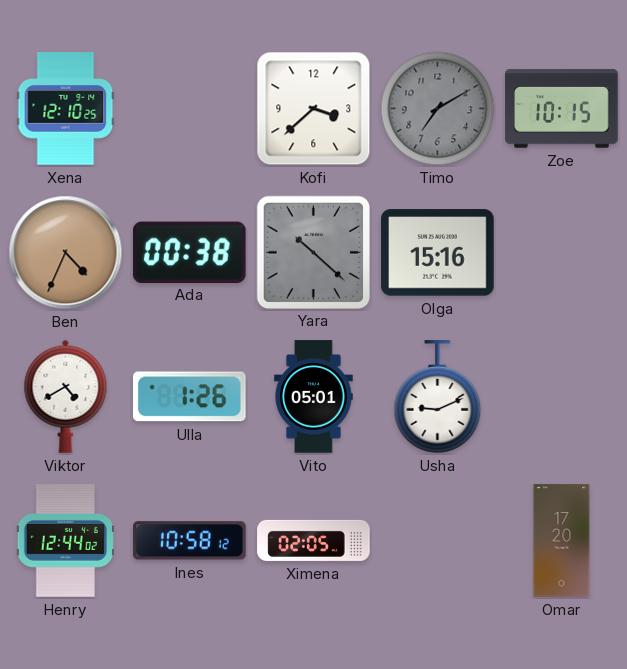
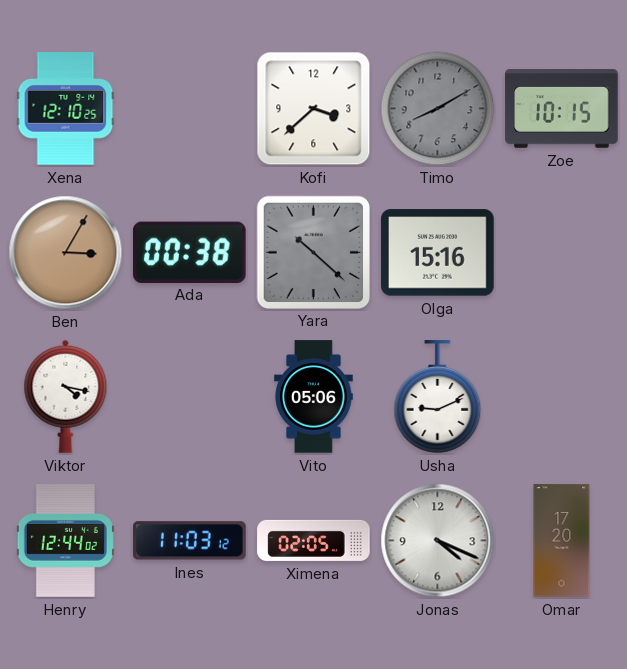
Timo: 7:10 -> 8:10
Ben: 4:34 -> 3:05
Viktor: 4:40 -> 4:17
Ulla: 1:26 -> none
Vito: 05:01 -> 05:06
Ines: 10:58 -> 11:03
Jonas: none -> 4:19
